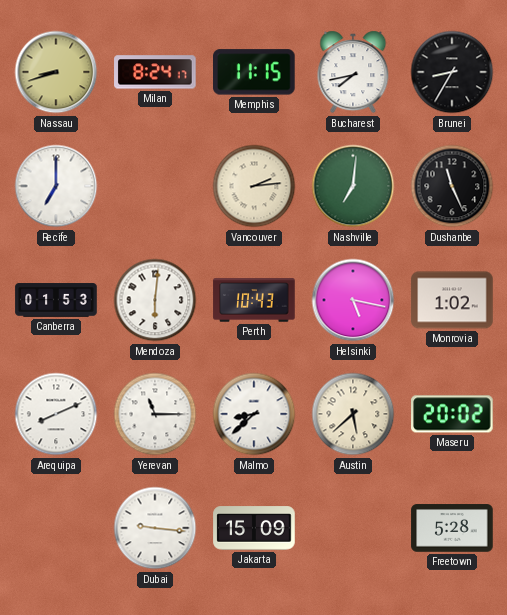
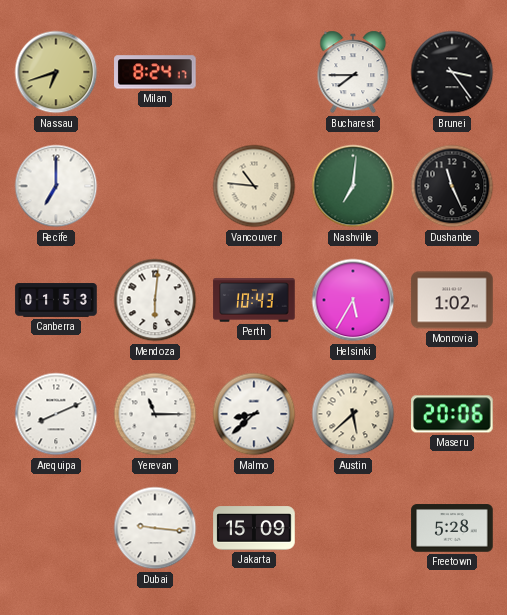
Nassau: 8:42 -> 6:42
Memphis: 11:15 -> none
Bucharest: 7:43 -> 7:45
Brunei: 8:35 -> 3:24
Vancouver: 2:14 -> 10:46
Helsinki: 5:17 -> 5:35
Maseru: 20:02 -> 20:06
